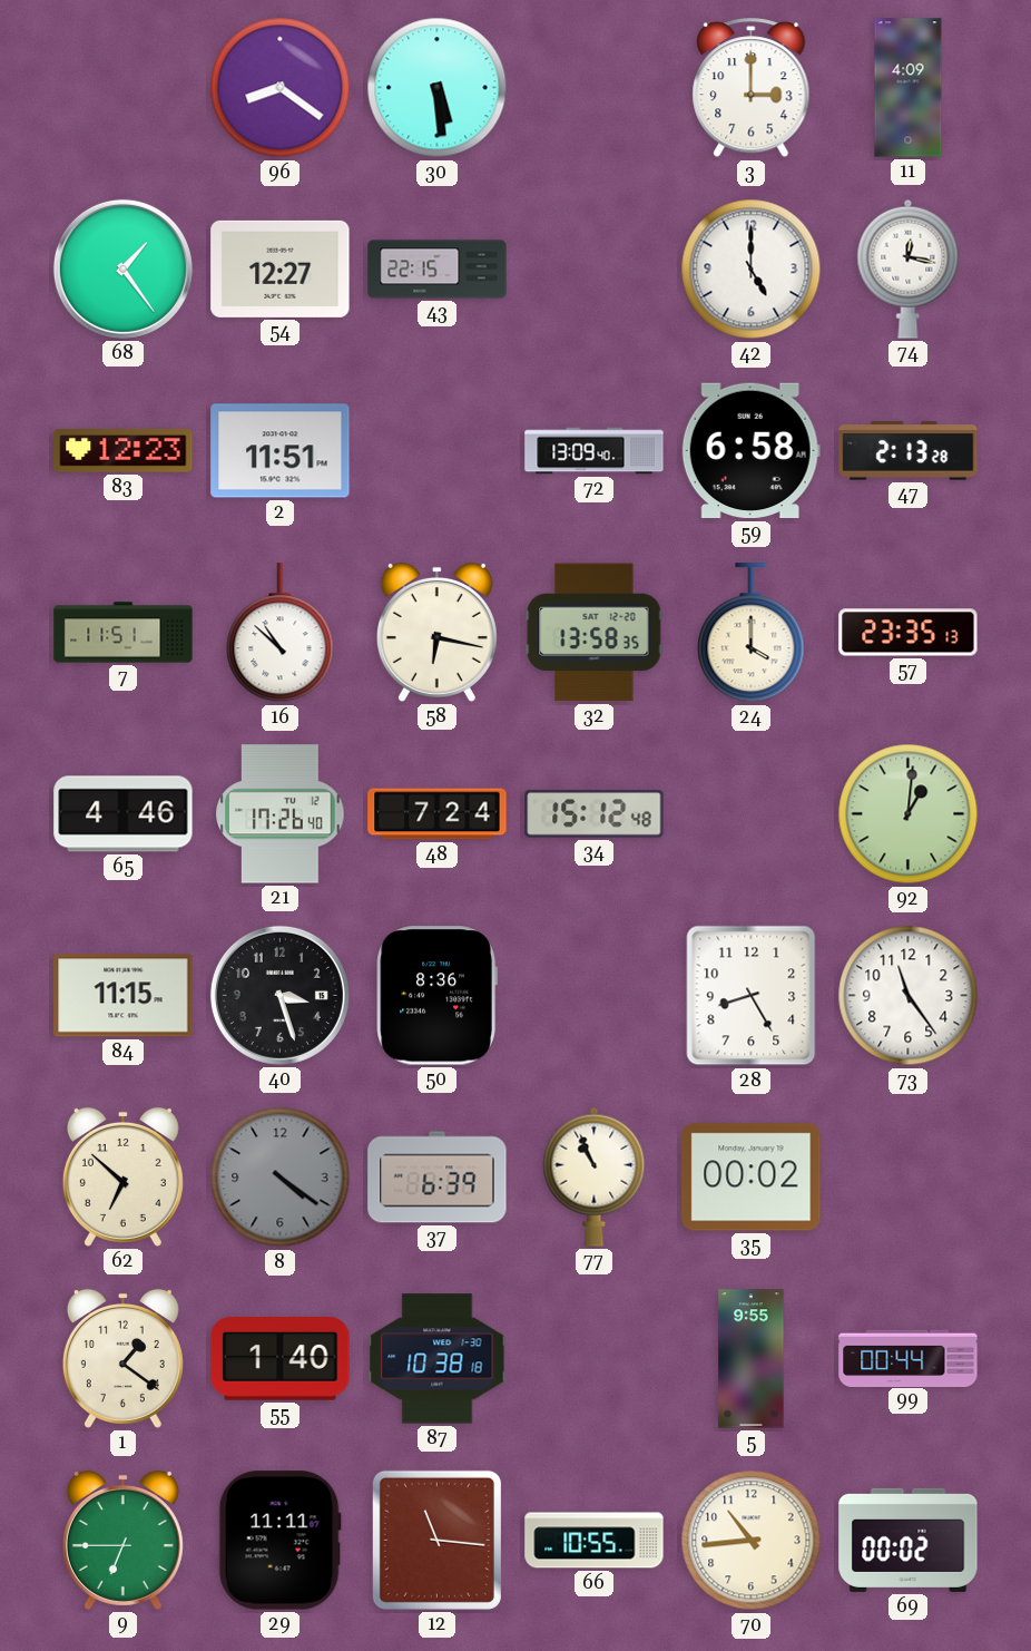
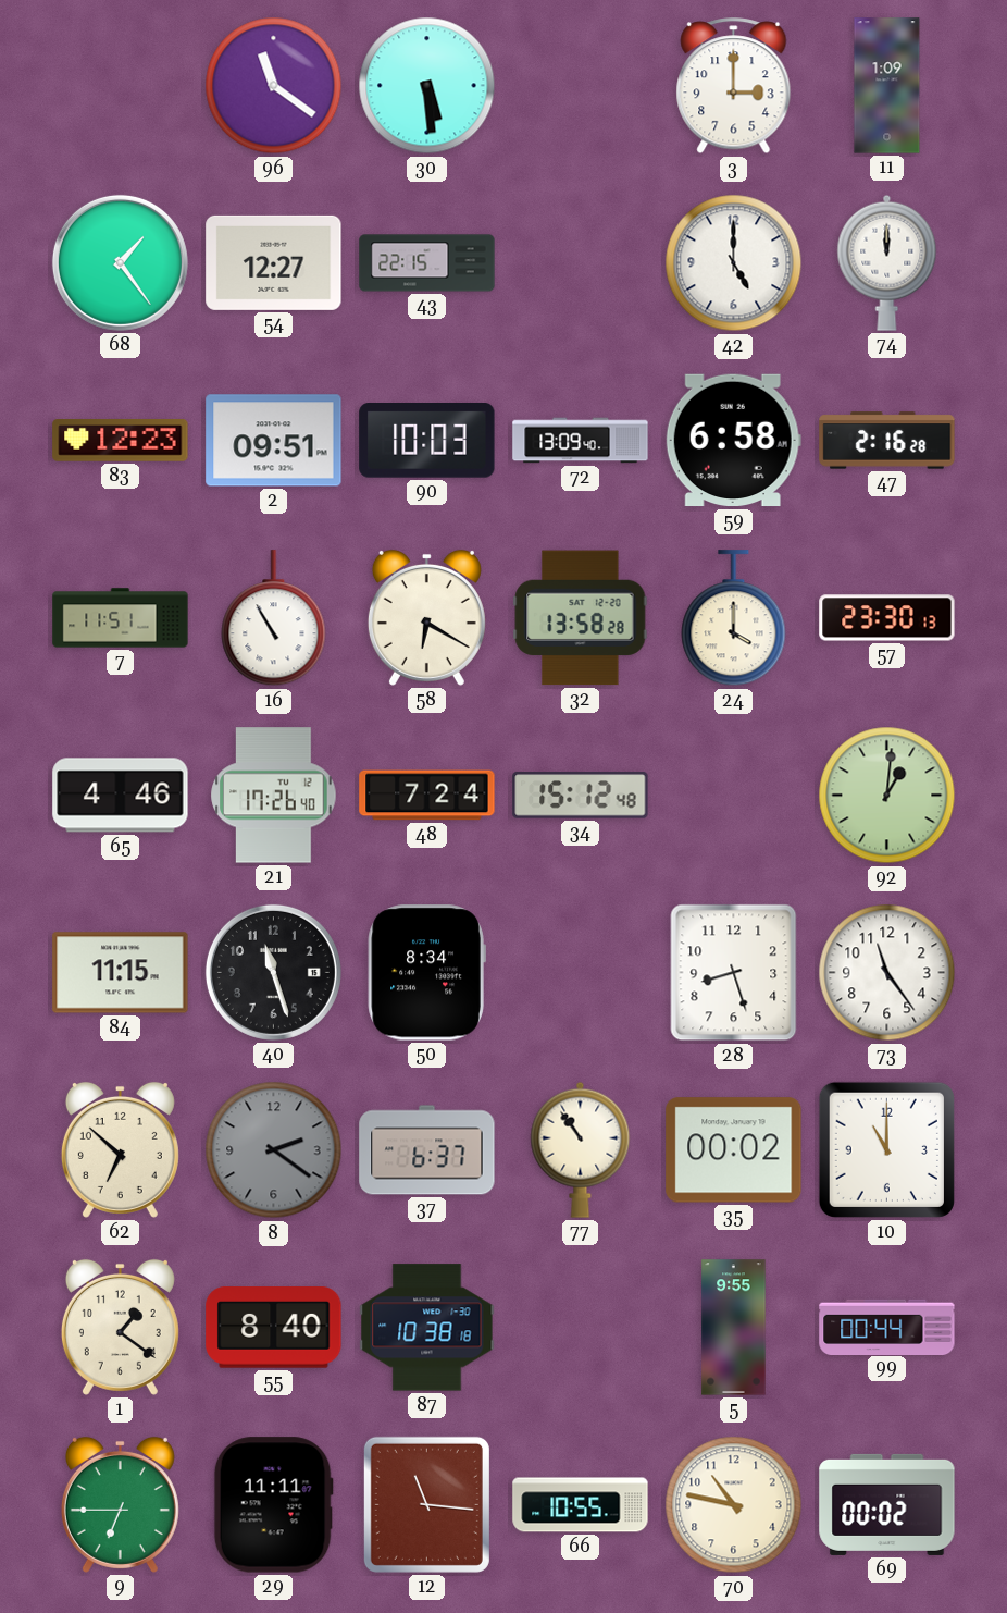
96: 8:21 -> 11:21
11: 4:09 -> 1:09
74: 12:17 -> 12:00
2: 11:51 -> 09:51
90: none -> 10:03
47: 2:13 -> 2:16
16: 10:52 -> 10:55
58: 6:17 -> 6:20
32: 13:58:35 -> 13:58:28
57: 23:35 -> 23:30
40: 3:27 -> 11:27
50: 8:36 -> 8:34
28: 8:25 -> 8:27
8: 4:21 -> 2:21
37: 6:39 -> 6:37
77: 10:56 -> 10:54
10: none -> 11:00
55: 1:40 -> 8:40
70: 10:44 -> 10:47
